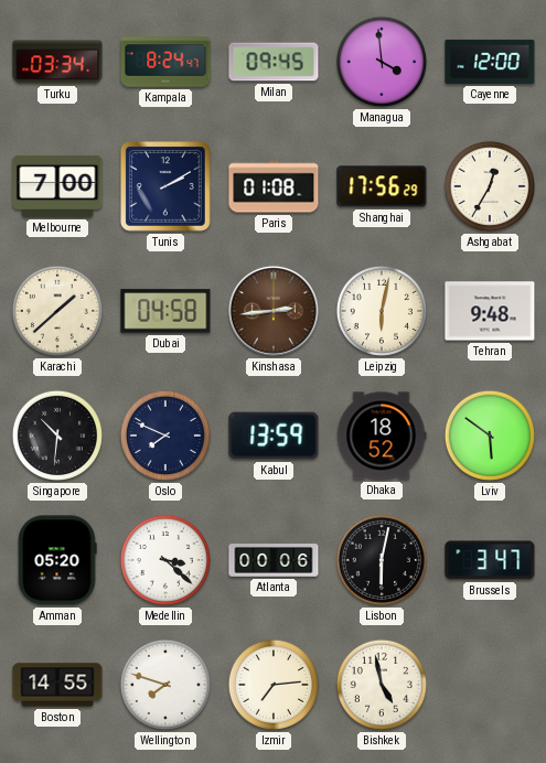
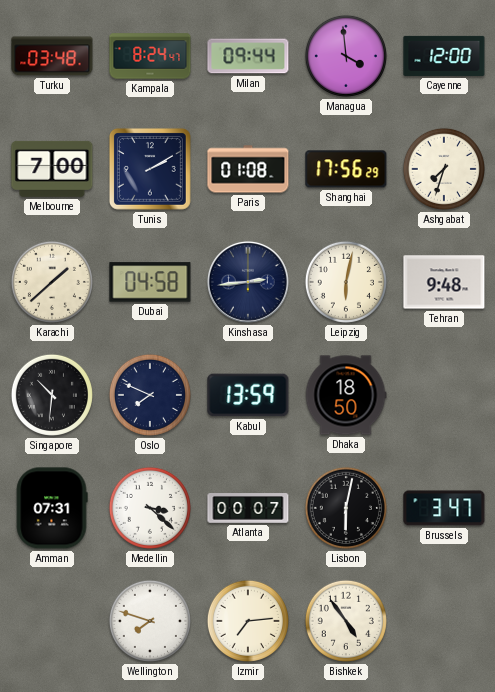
Turku: 03:34 -> 03:48
Milan: 09:45 -> 09:44
Ashgabat: 12:35 -> 7:33
Kinshasa dial: brown -> navy
Dhaka: 18:52 -> 18:50
Lviv: 5:51 -> none
Amman: 05:20 -> 07:31
Atlanta: 00:06 -> 00:07
Boston: 14:55 -> none
Bishkek: 4:58 -> 4:54
